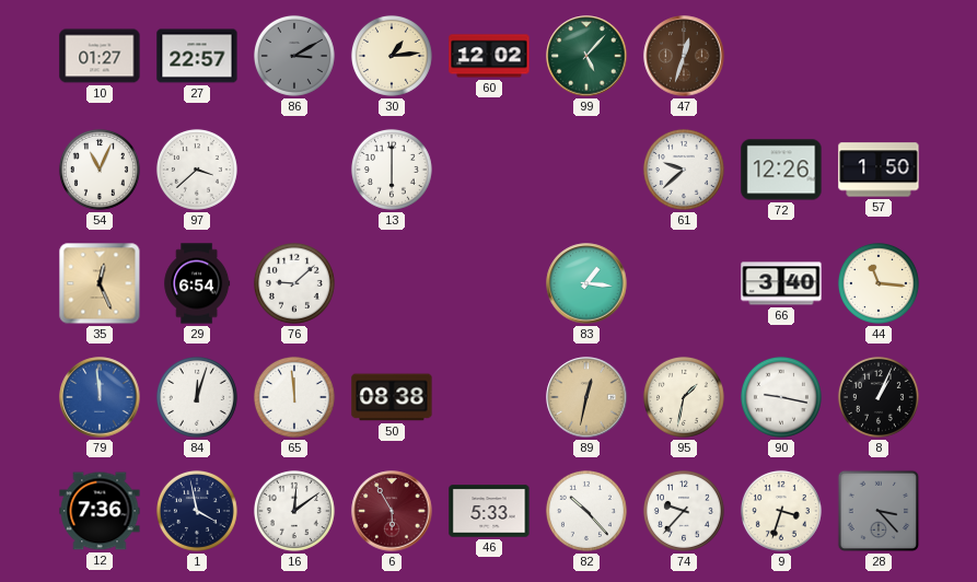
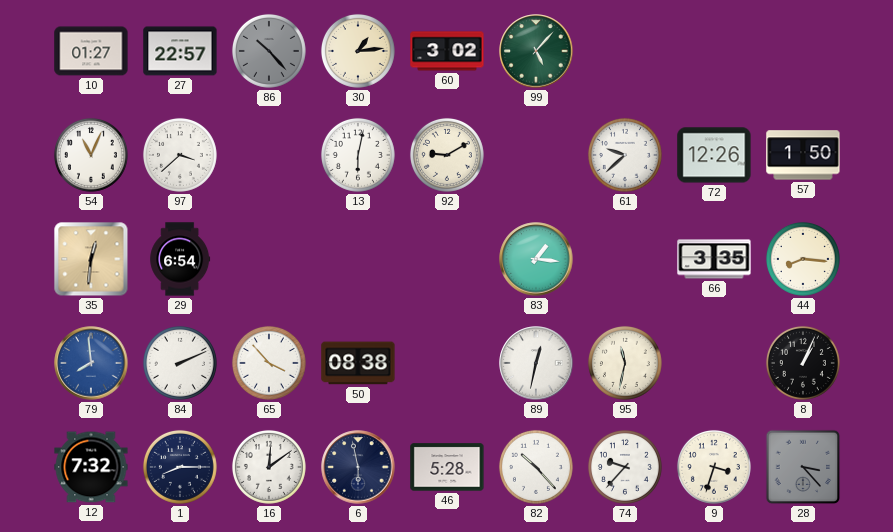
86: 3:10 -> 10:23
60: 12:02 -> 3:02
47: 12:33 -> none
13: 6:00 -> 6:02
92: none -> 9:10
35: 12:26 -> 12:31
76: 9:08 -> none
66: 3:40 -> 3:35
44: 11:16 -> 8:16
79: 11:59 -> 7:59
84: 12:03 -> 2:11
65: 11:59 -> 3:53
89 dial: champagne -> white
95: 1:32 -> 11:32
90: 9:17 -> none
12: 7:36 -> 7:32
1: 3:58 -> 8:15
6: 5:55 -> 5:58
6 dial: burgundy -> navy
46: 5:33 -> 5:28
